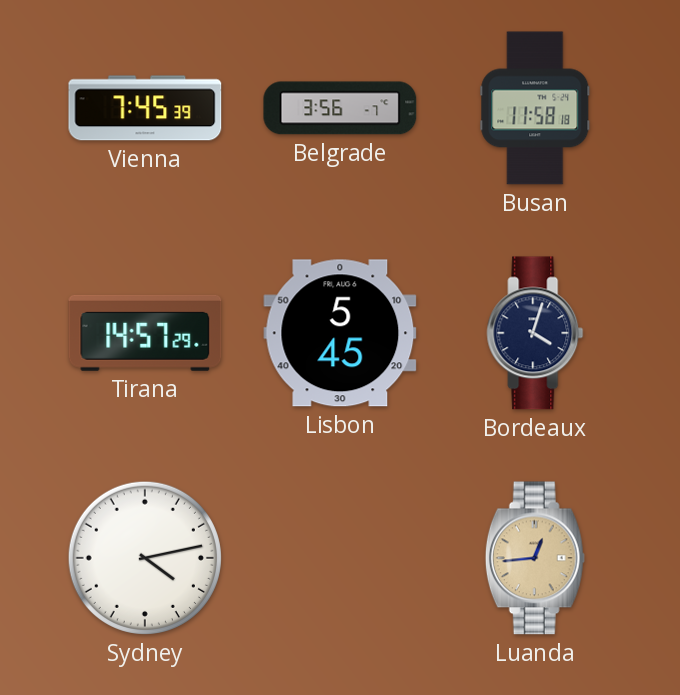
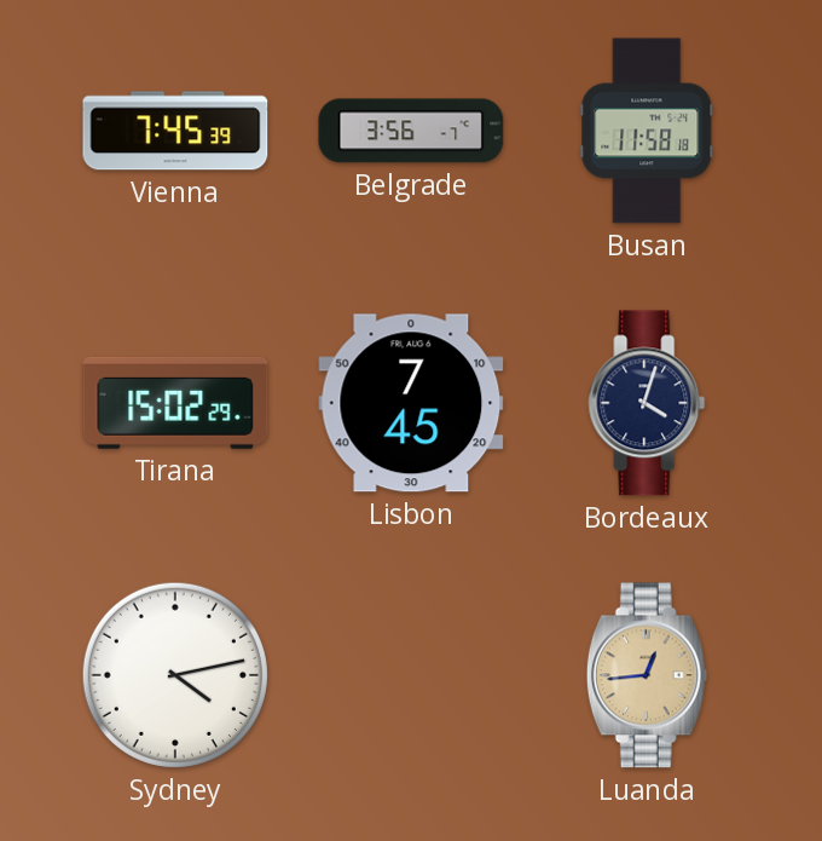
Tirana: 14:57 -> 15:02
Lisbon: 5:45 -> 7:45
